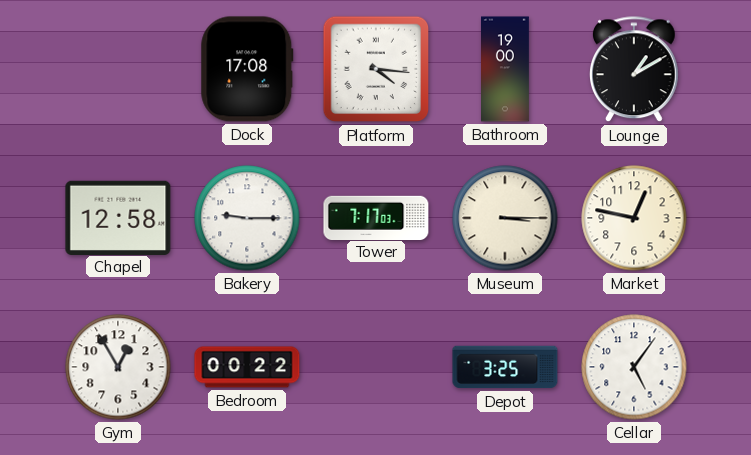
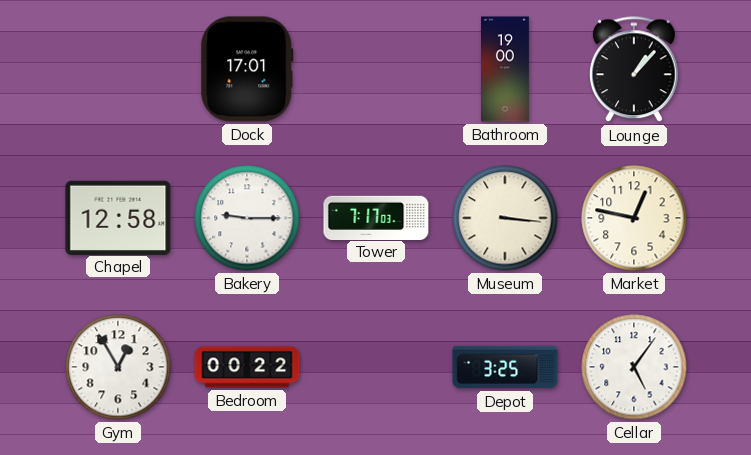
Dock: 17:08 -> 17:01
Platform: 4:16 -> none
Lounge: 1:10 -> 1:07
Museum: 3:15 -> 3:16
